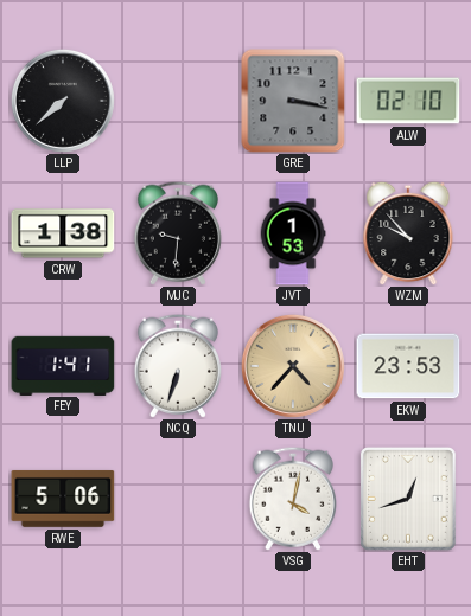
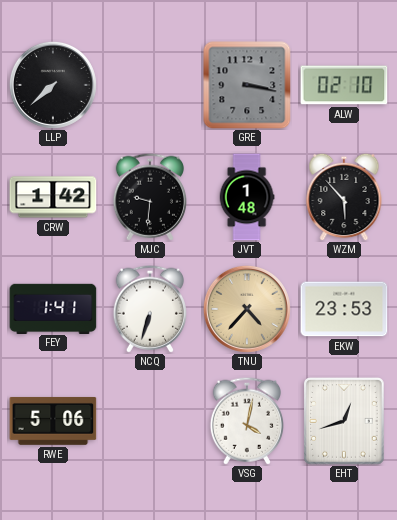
CRW: 1:38 -> 1:42
JVT: 1:53 -> 1:48
WZM: 9:53 -> 5:53
